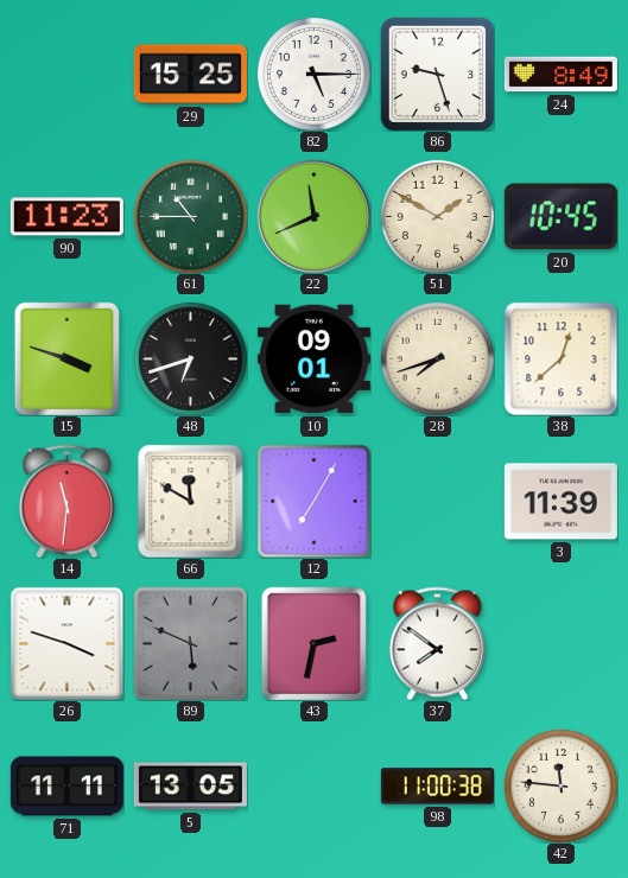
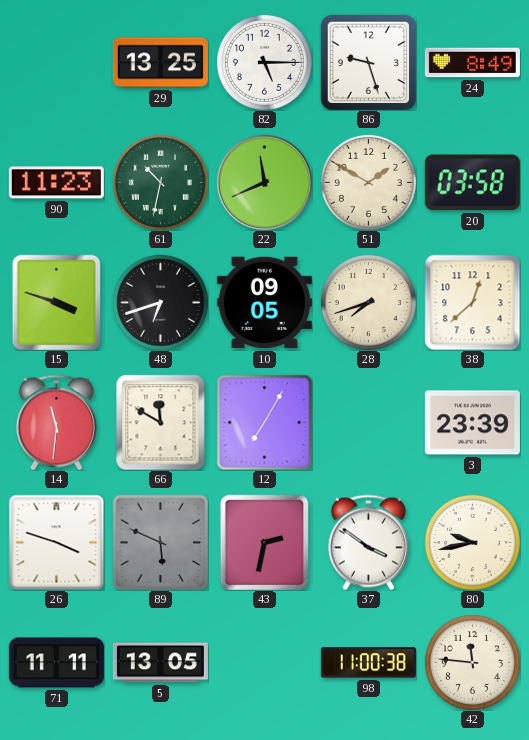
29: 15:25 -> 13:25
61: 10:45 -> 10:32
20: 10:45 -> 03:58
10: 09:01 -> 09:05
3: 11:39 -> 23:39
37: 7:51 -> 3:51
80: none -> 9:43
